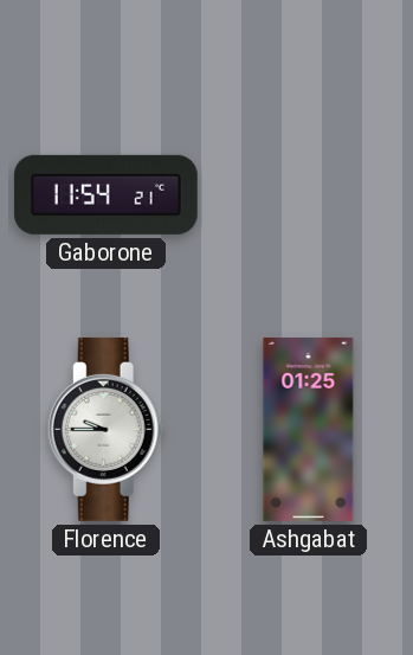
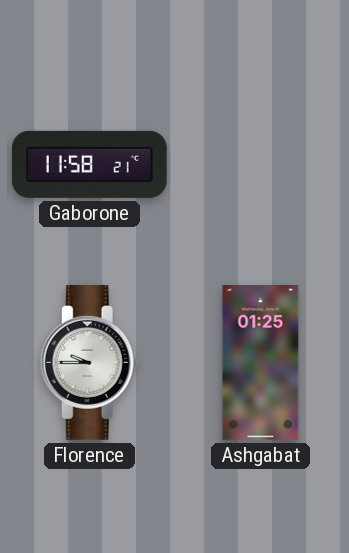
Gaborone: 11:54 -> 11:58
